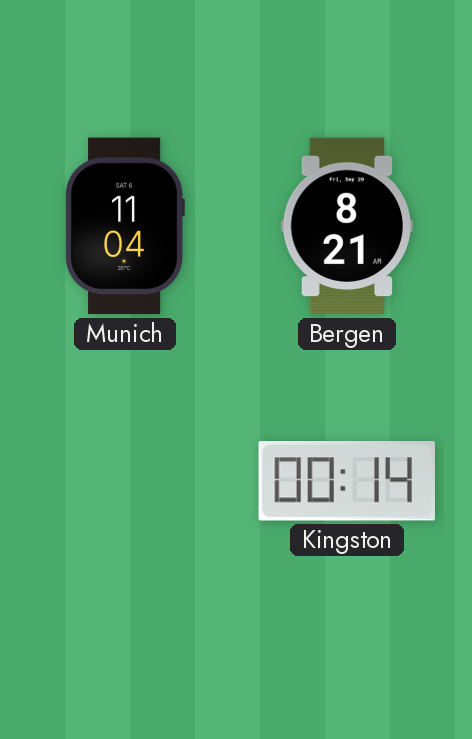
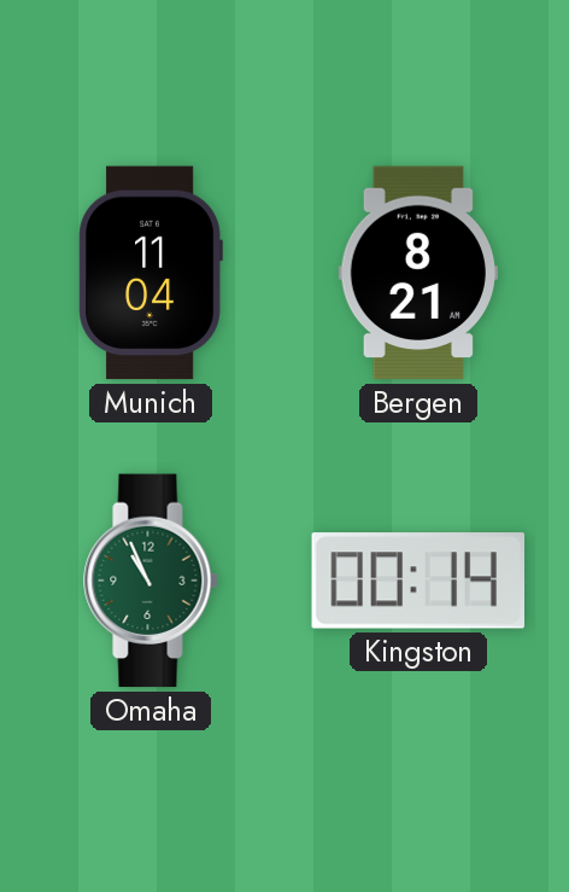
Omaha: none -> 10:56
